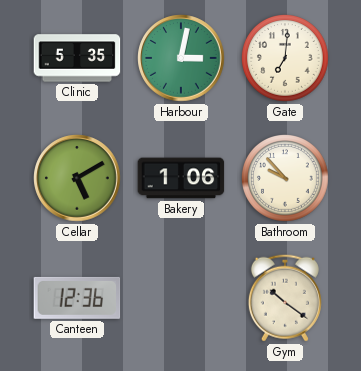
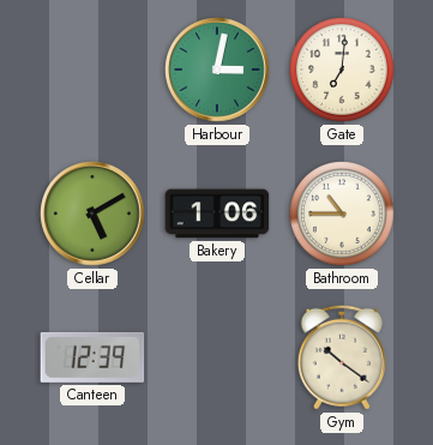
Clinic: 5:35 -> none
Bathroom: 9:53 -> 10:45
Canteen: 12:36 -> 12:39
